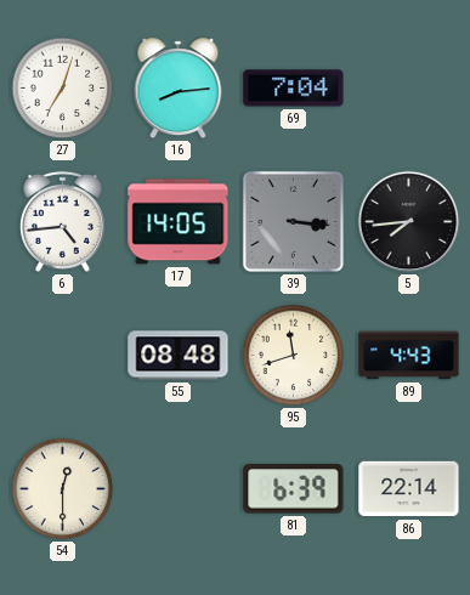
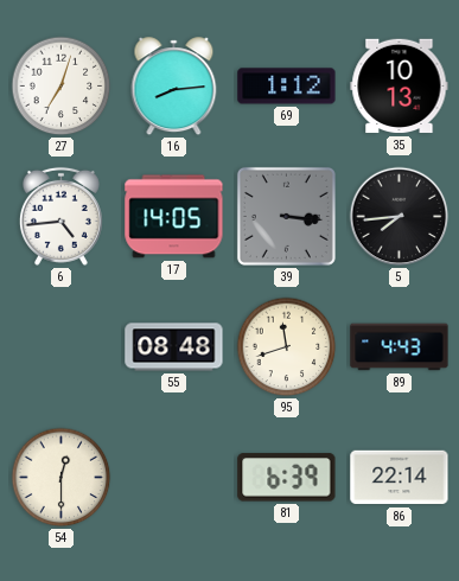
69: 7:04 -> 1:12
35: none -> 10:13
